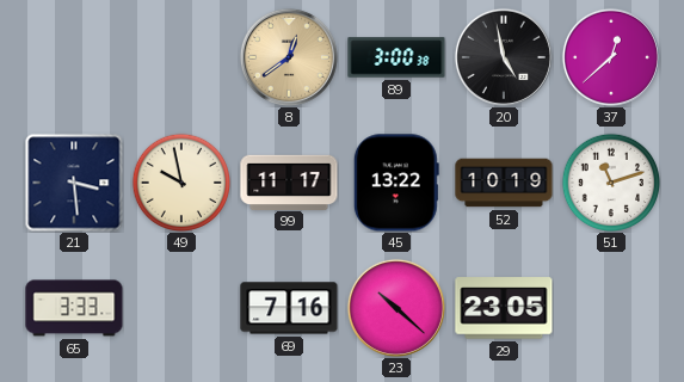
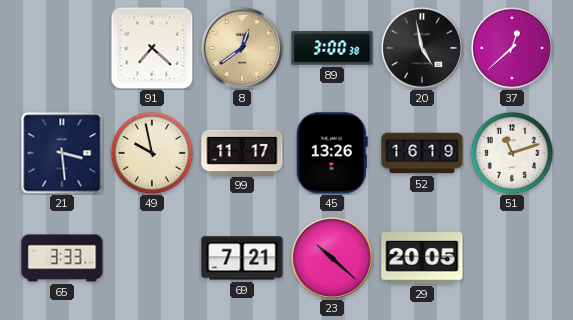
91: none -> 7:22
45: 13:22 -> 13:26
52: 10:19 -> 16:19
69: 7:16 -> 7:21
29: 23:05 -> 20:05
